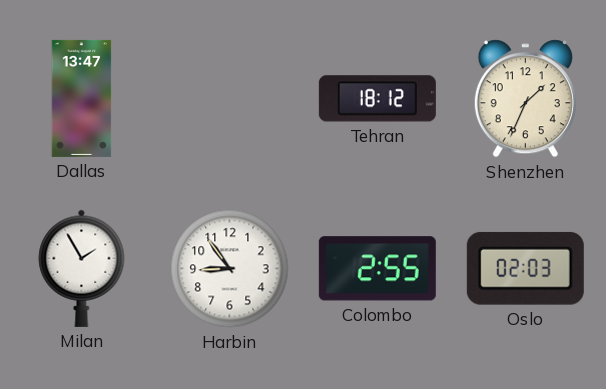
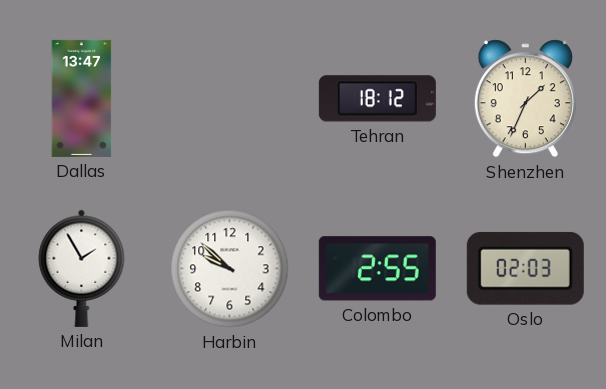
Harbin: 8:54 -> 9:52
